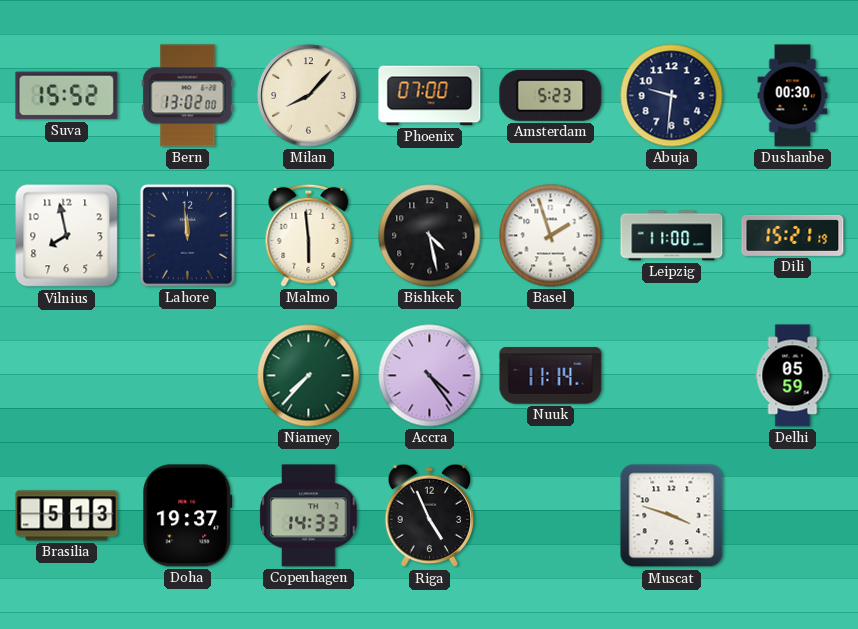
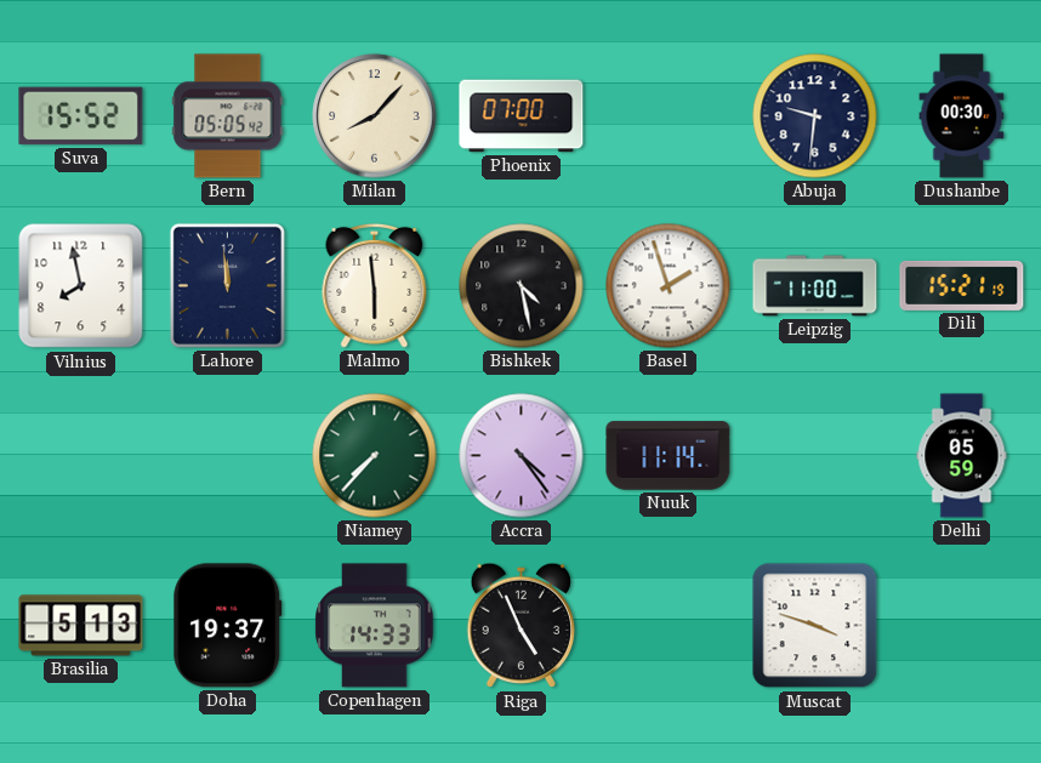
Bern: 13:02 -> 05:05
Amsterdam: 5:23 -> none
